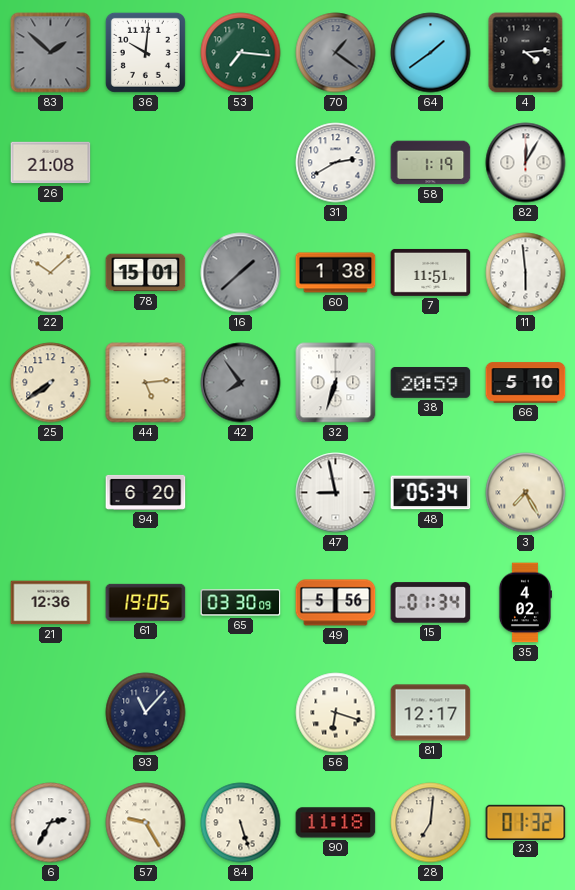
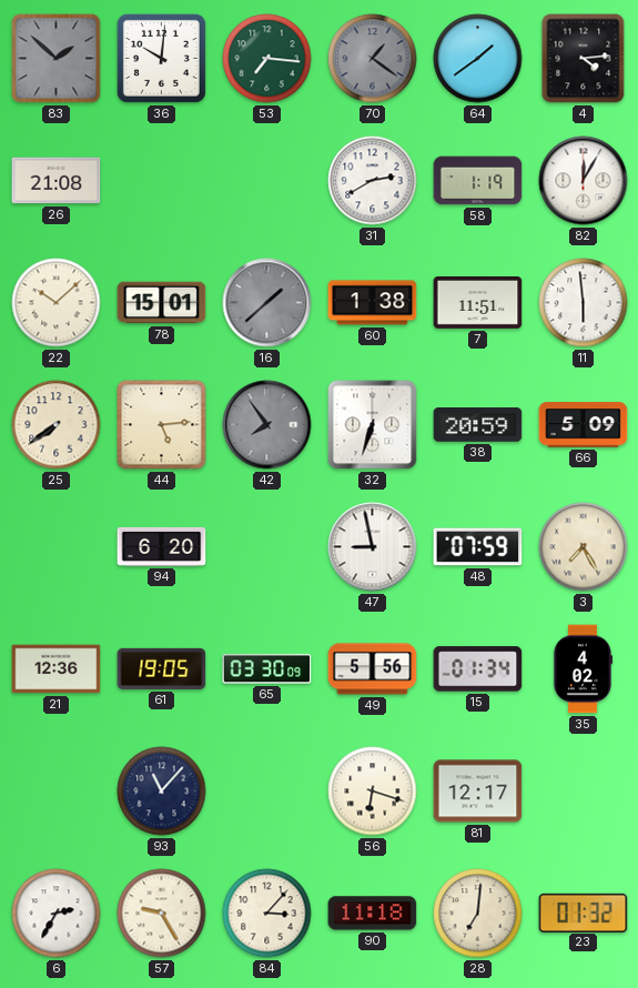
66: 5:10 -> 5:09
48: 05:34 -> 07:59
84: 5:27 -> 3:07
